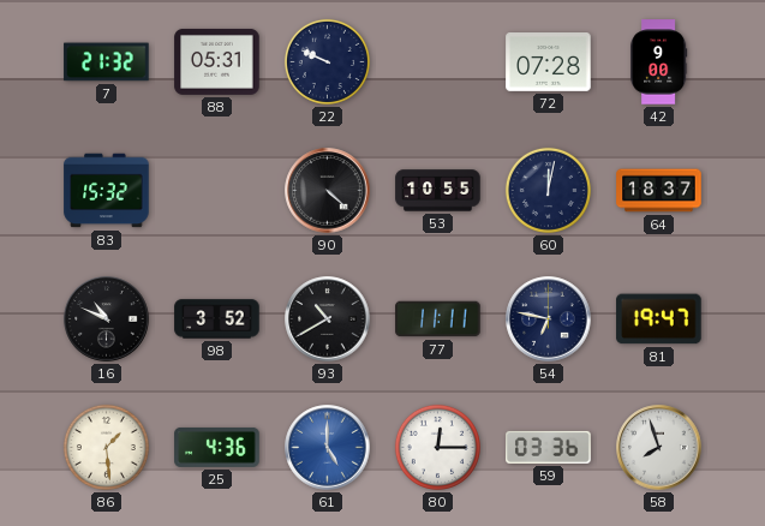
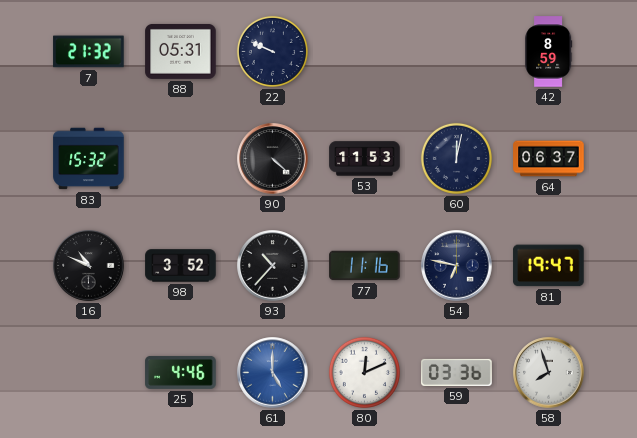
72: 07:28 -> none
42: 9:00 -> 8:59
53: 10:55 -> 11:53
64: 18:37 -> 06:37
93: 10:40 -> 10:37
77: 11:11 -> 11:16
86: 1:29 -> none
25: 4:36 -> 4:46
80: 12:15 -> 12:11
